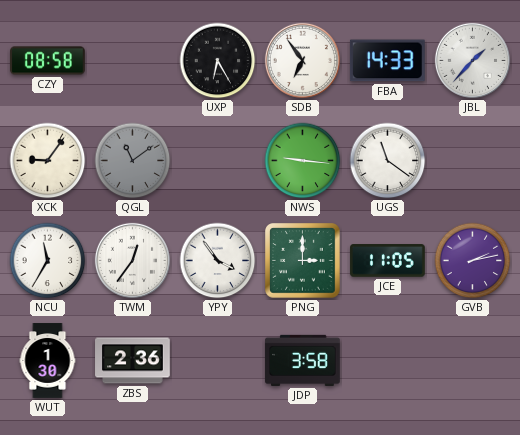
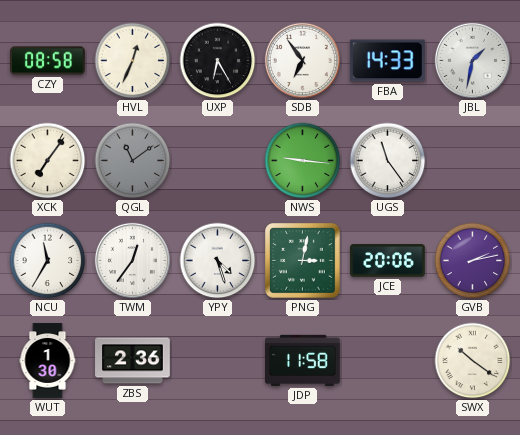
HVL: none -> 12:34
JBL: 1:37 -> 1:32
XCK: 9:06 -> 7:06
UGS: 11:21 -> 11:24
YPY: 3:54 -> 4:27
PNG: 3:00 -> 3:02
JCE: 11:05 -> 20:06
JDP: 3:58 -> 11:58
SWX: none -> 10:21
